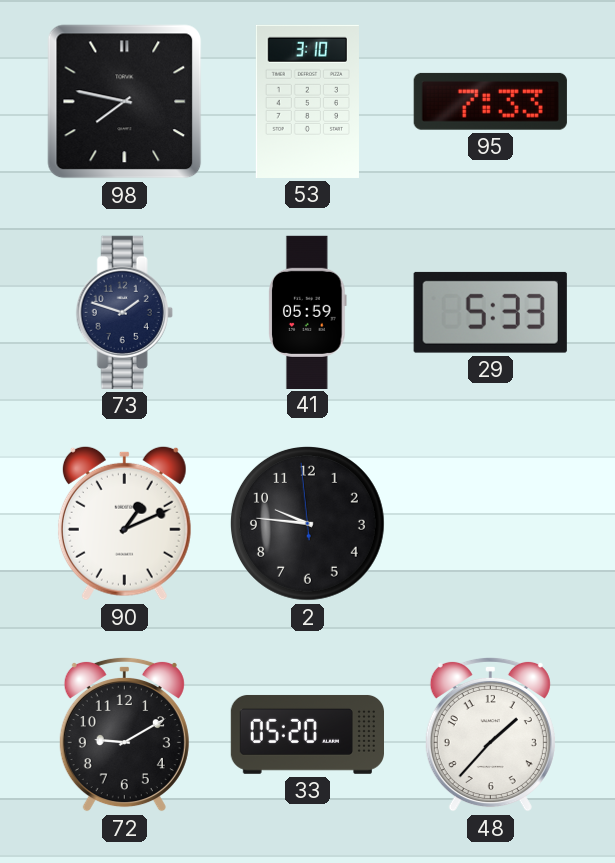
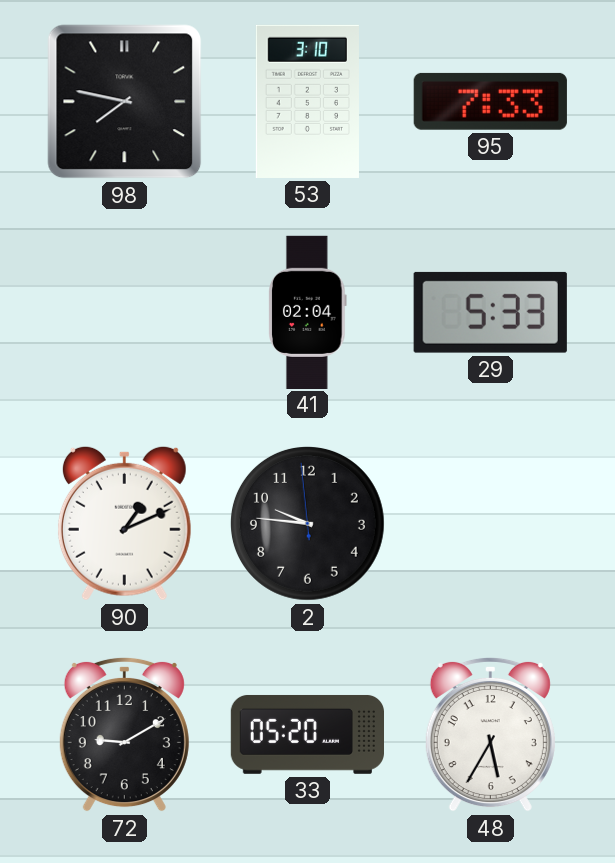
73: 1:48 -> none
41: 05:59 -> 02:04
48: 1:37 -> 5:35
